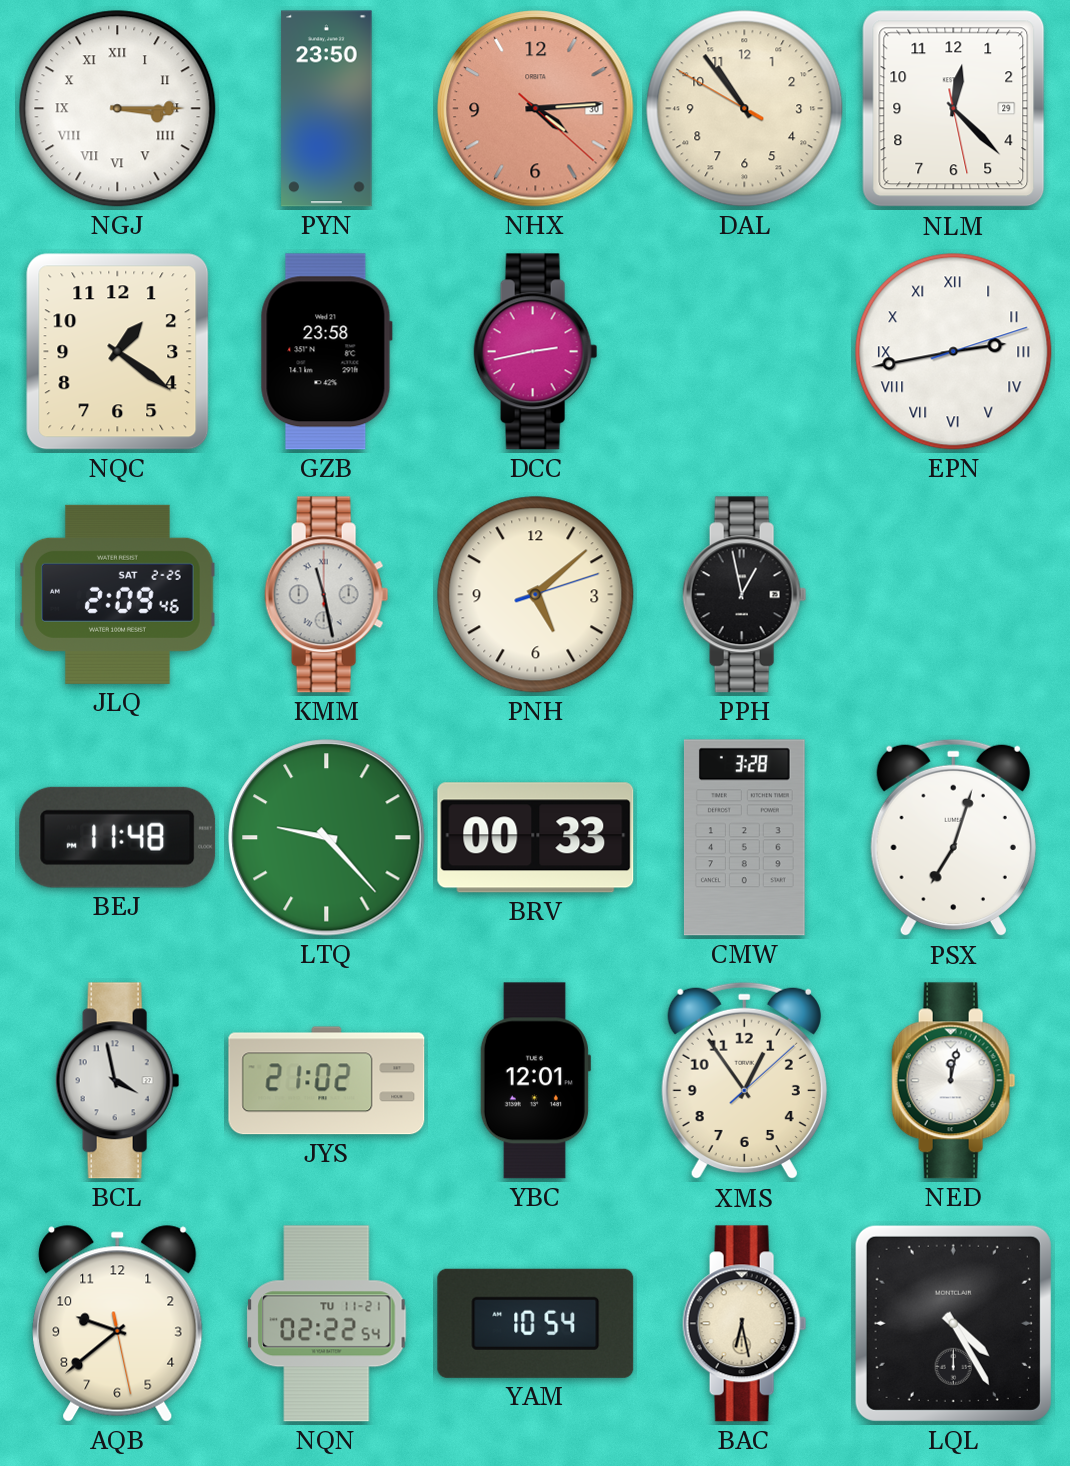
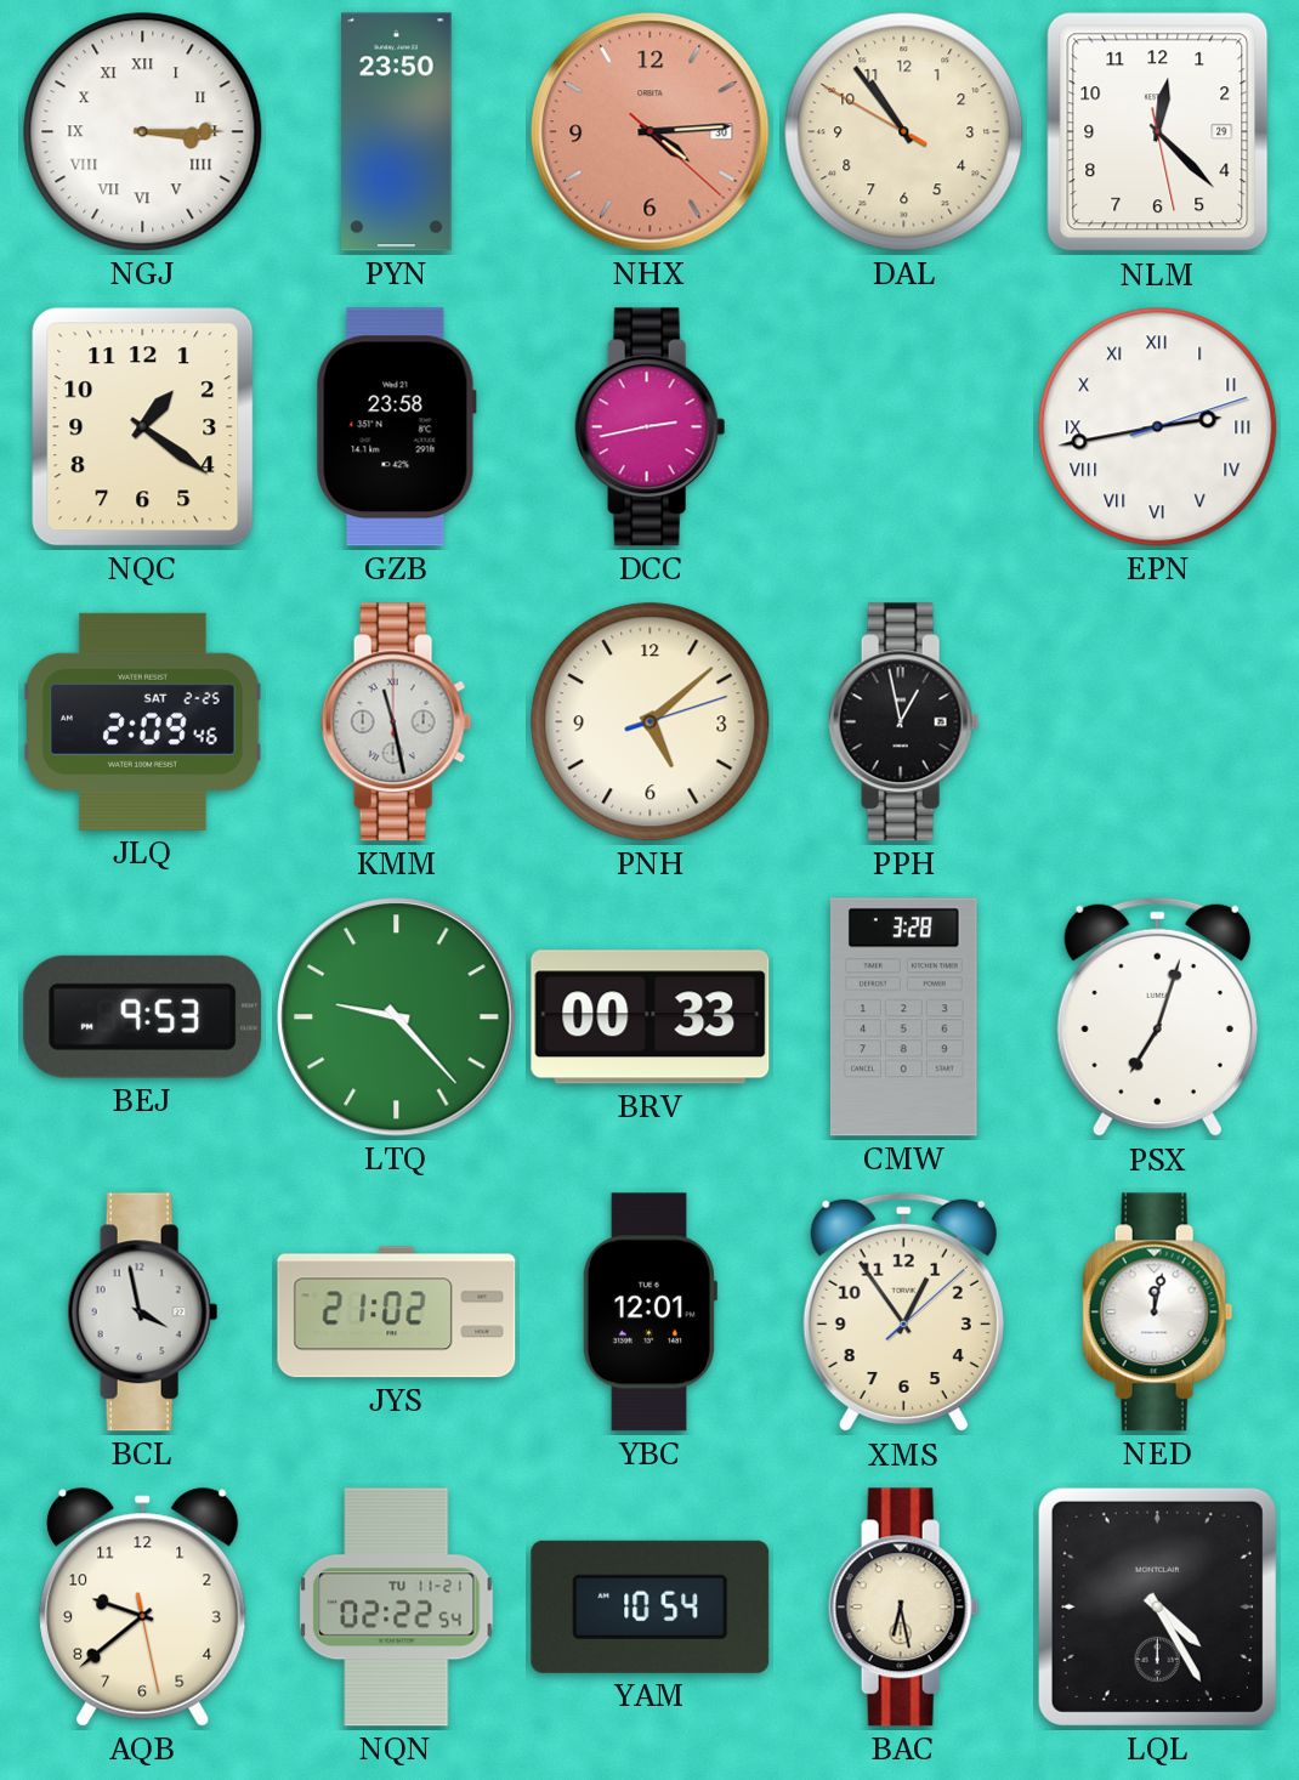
BEJ: 11:48 -> 9:53
